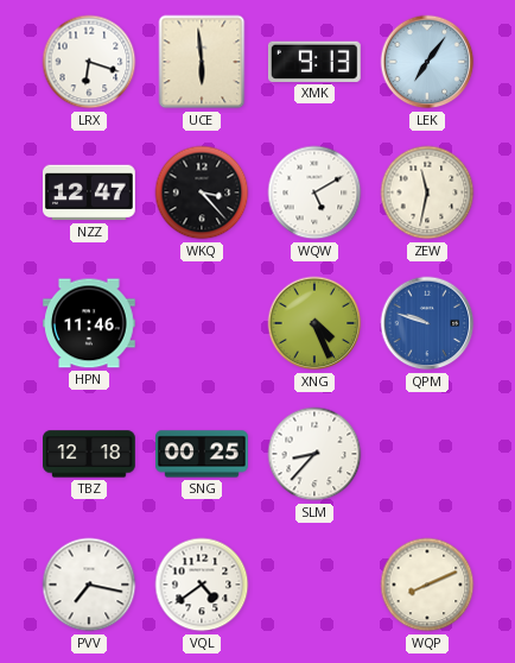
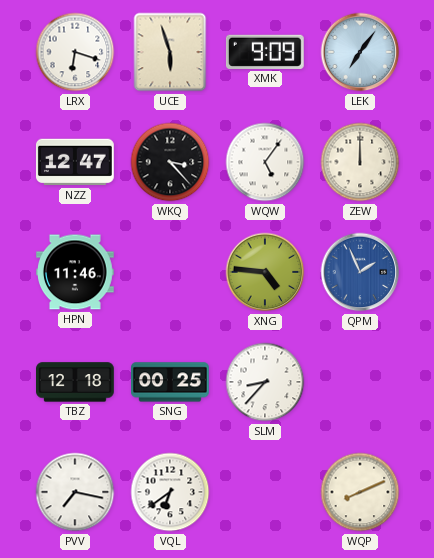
UCE: 5:59 -> 5:57
XMK: 9:13 -> 9:09
WQW: 5:10 -> 5:06
ZEW: 11:32 -> 12:00
XNG: 4:26 -> 4:46
QPM: 9:48 -> 1:56
VQL: 4:39 -> 6:39
